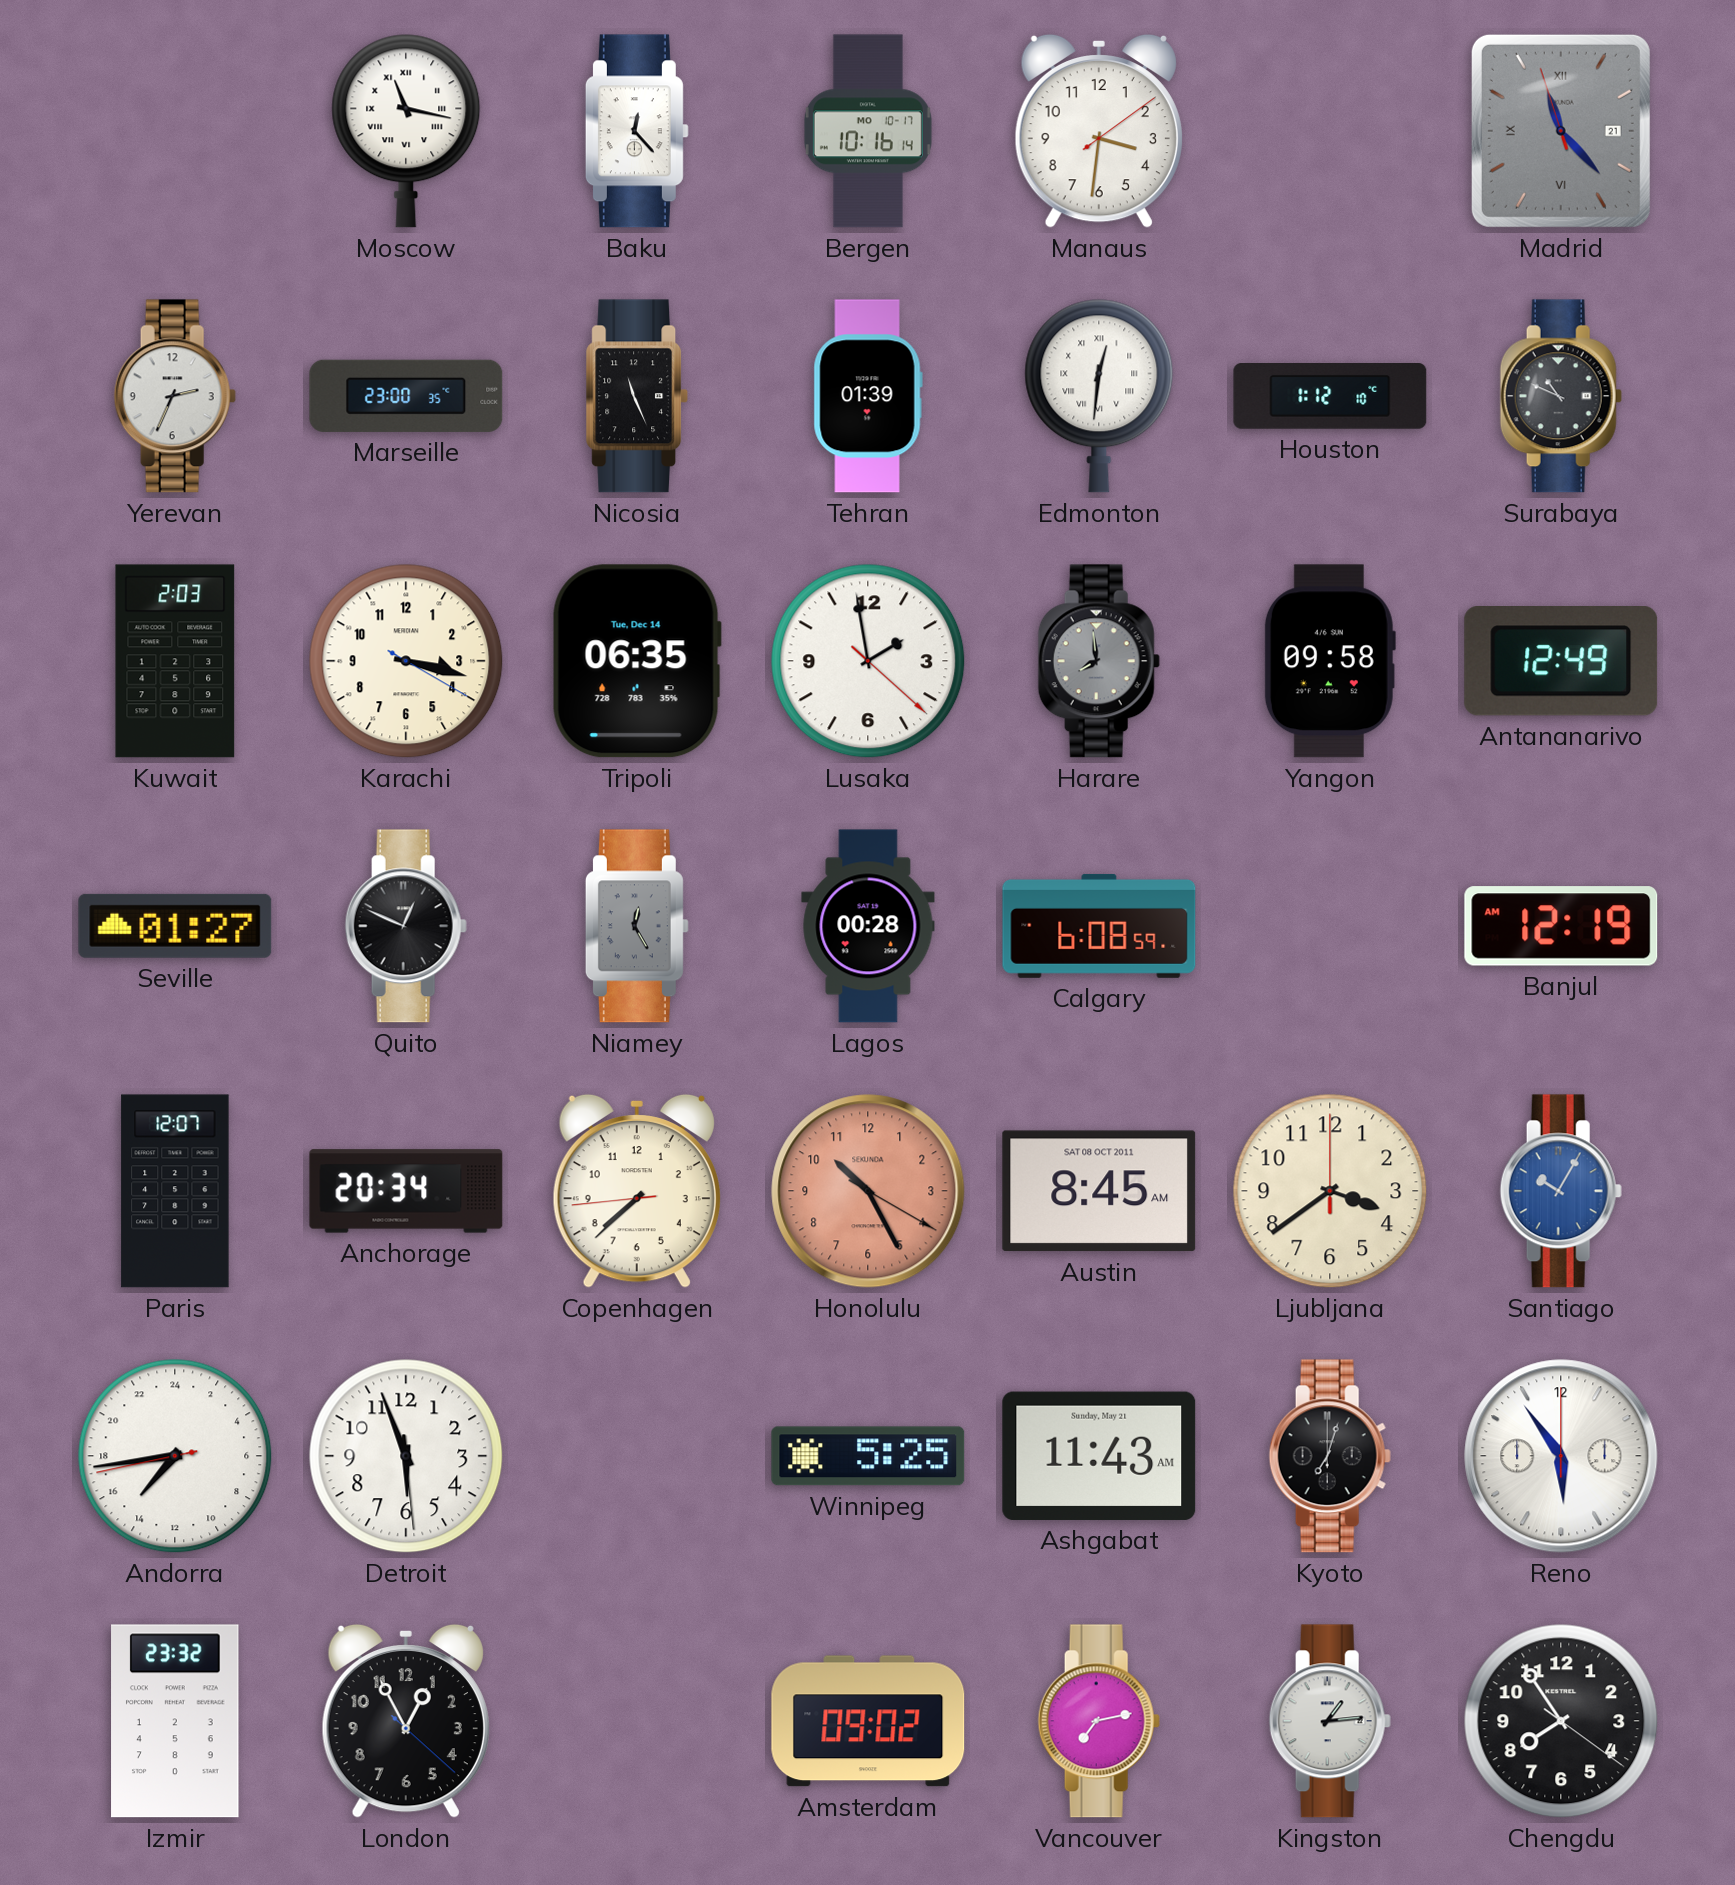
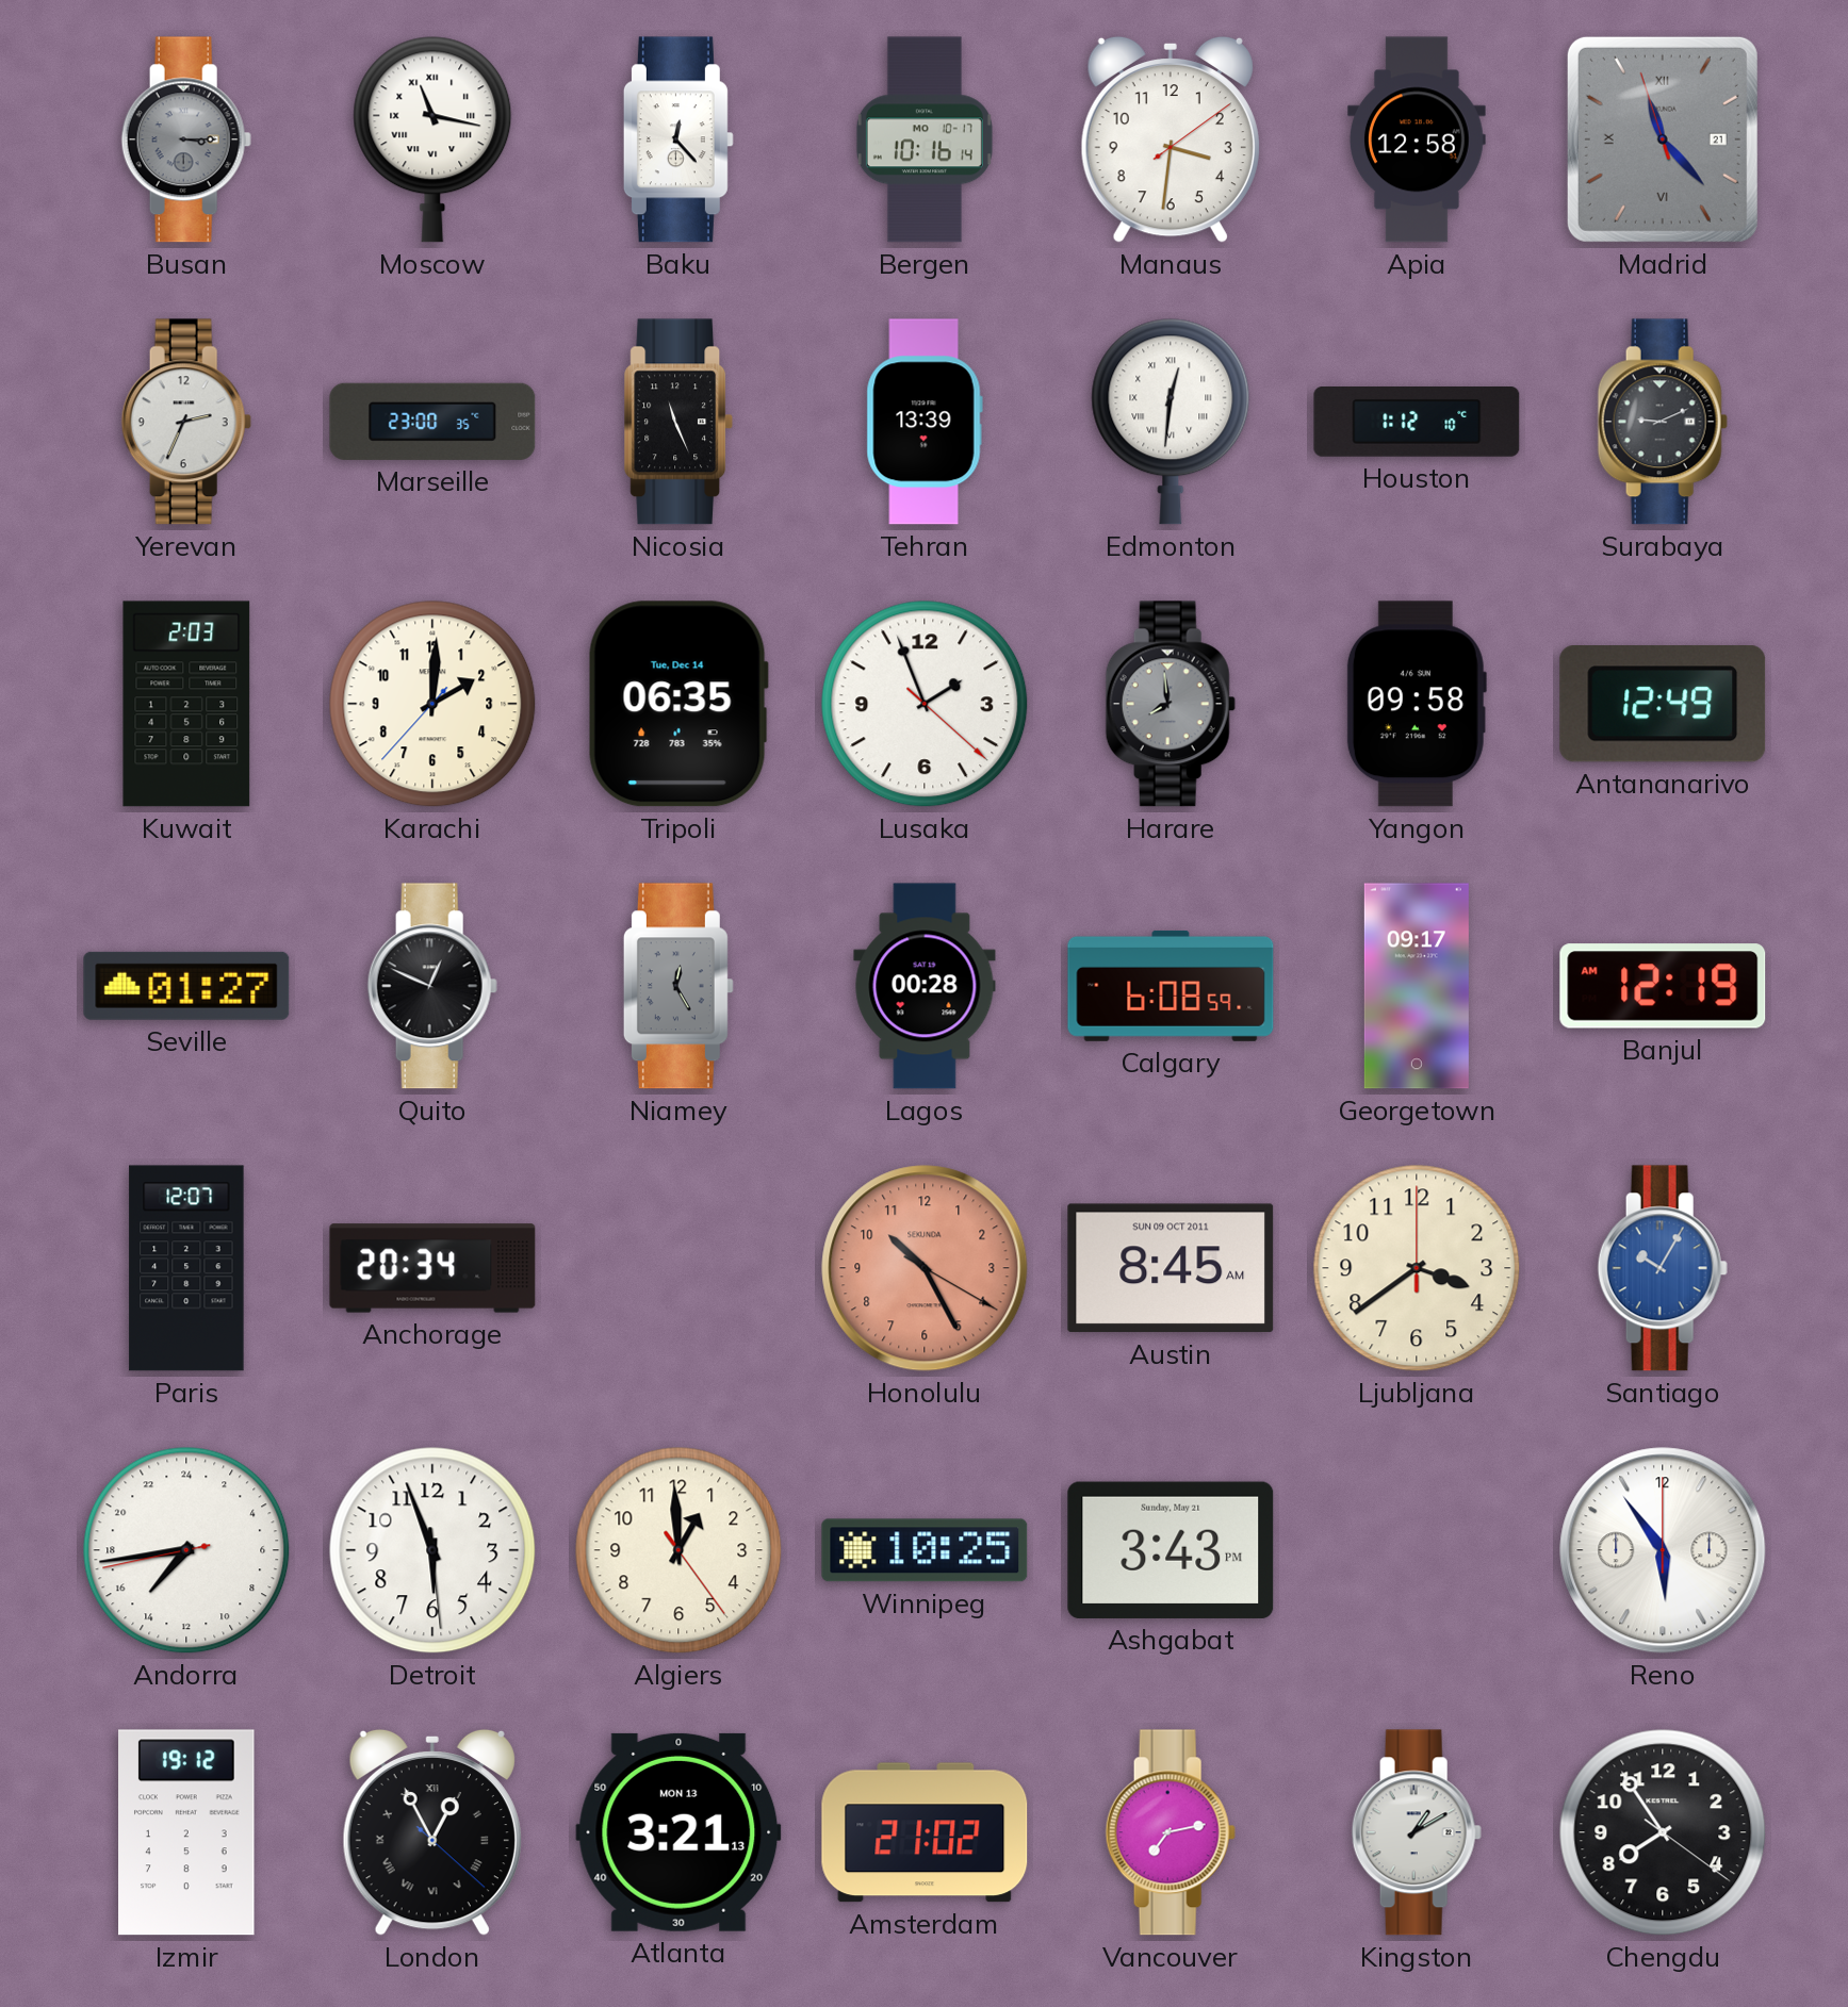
Busan: none -> 3:15
Apia: none -> 12:58
Tehran: 01:39 -> 13:39
Surabaya: 10:49 -> 9:11
Karachi: 3:17 -> 2:00
Lusaka: 1:58 -> 1:56
Georgetown: none -> 09:17
Copenhagen: 7:37 -> none
Austin date: SAT 08 OCT 2011 -> SUN 09 OCT 2011
Algiers: none -> 12:59
Winnipeg: 5:25 -> 10:25
Ashgabat: 11:43 -> 3:43
Kyoto: 7:03 -> none
Izmir: 23:32 -> 19:12
London numerals: Arabic -> Roman
Atlanta: none -> 3:21
Amsterdam: 09:02 -> 21:02
Kingston: 1:14 -> 1:10
